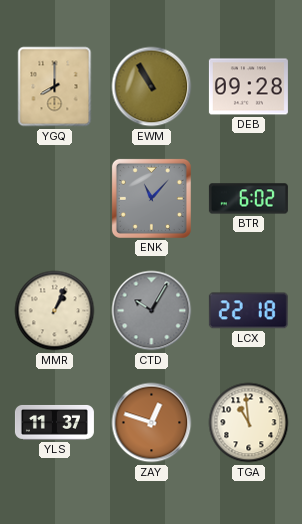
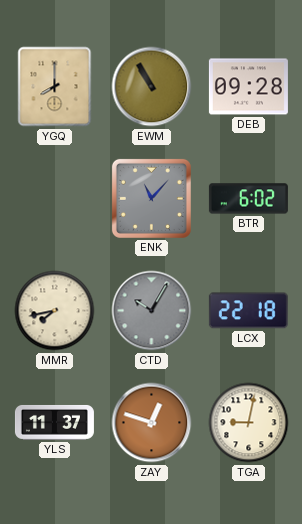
MMR: 1:04 -> 7:43
TGA: 10:59 -> 9:02
